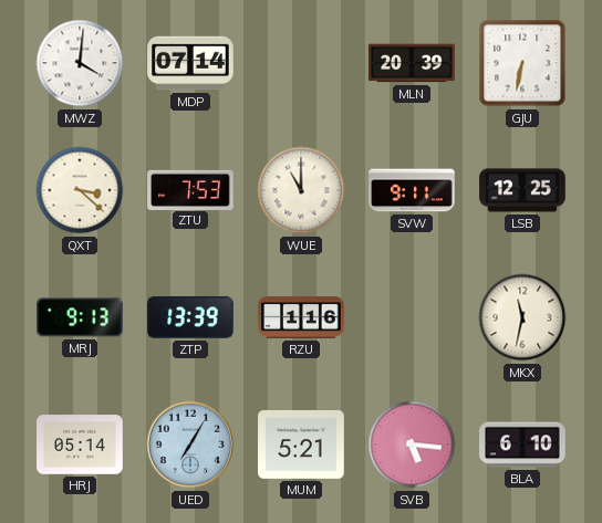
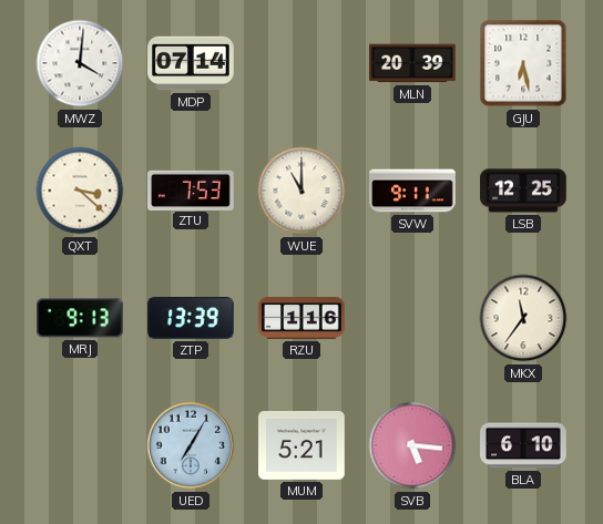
GJU: 6:32 -> 6:28
MKX: 11:32 -> 11:36
HRJ: 05:14 -> none
